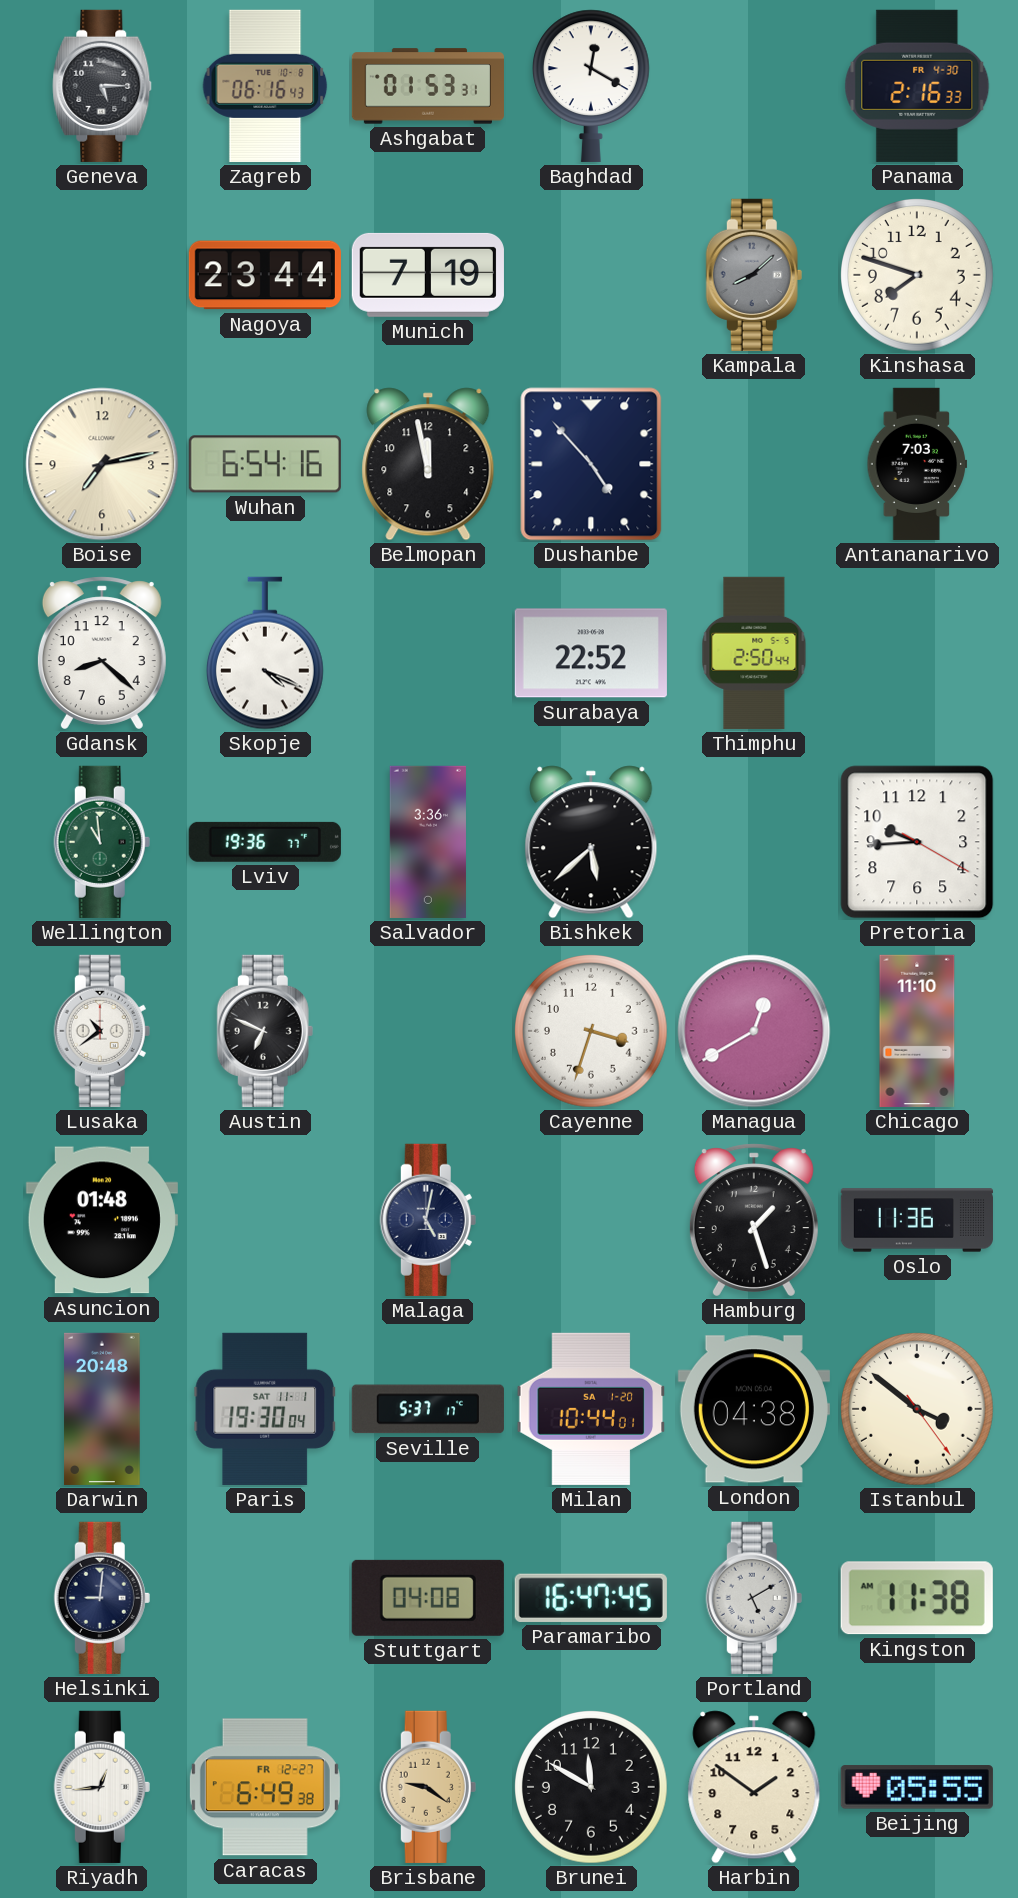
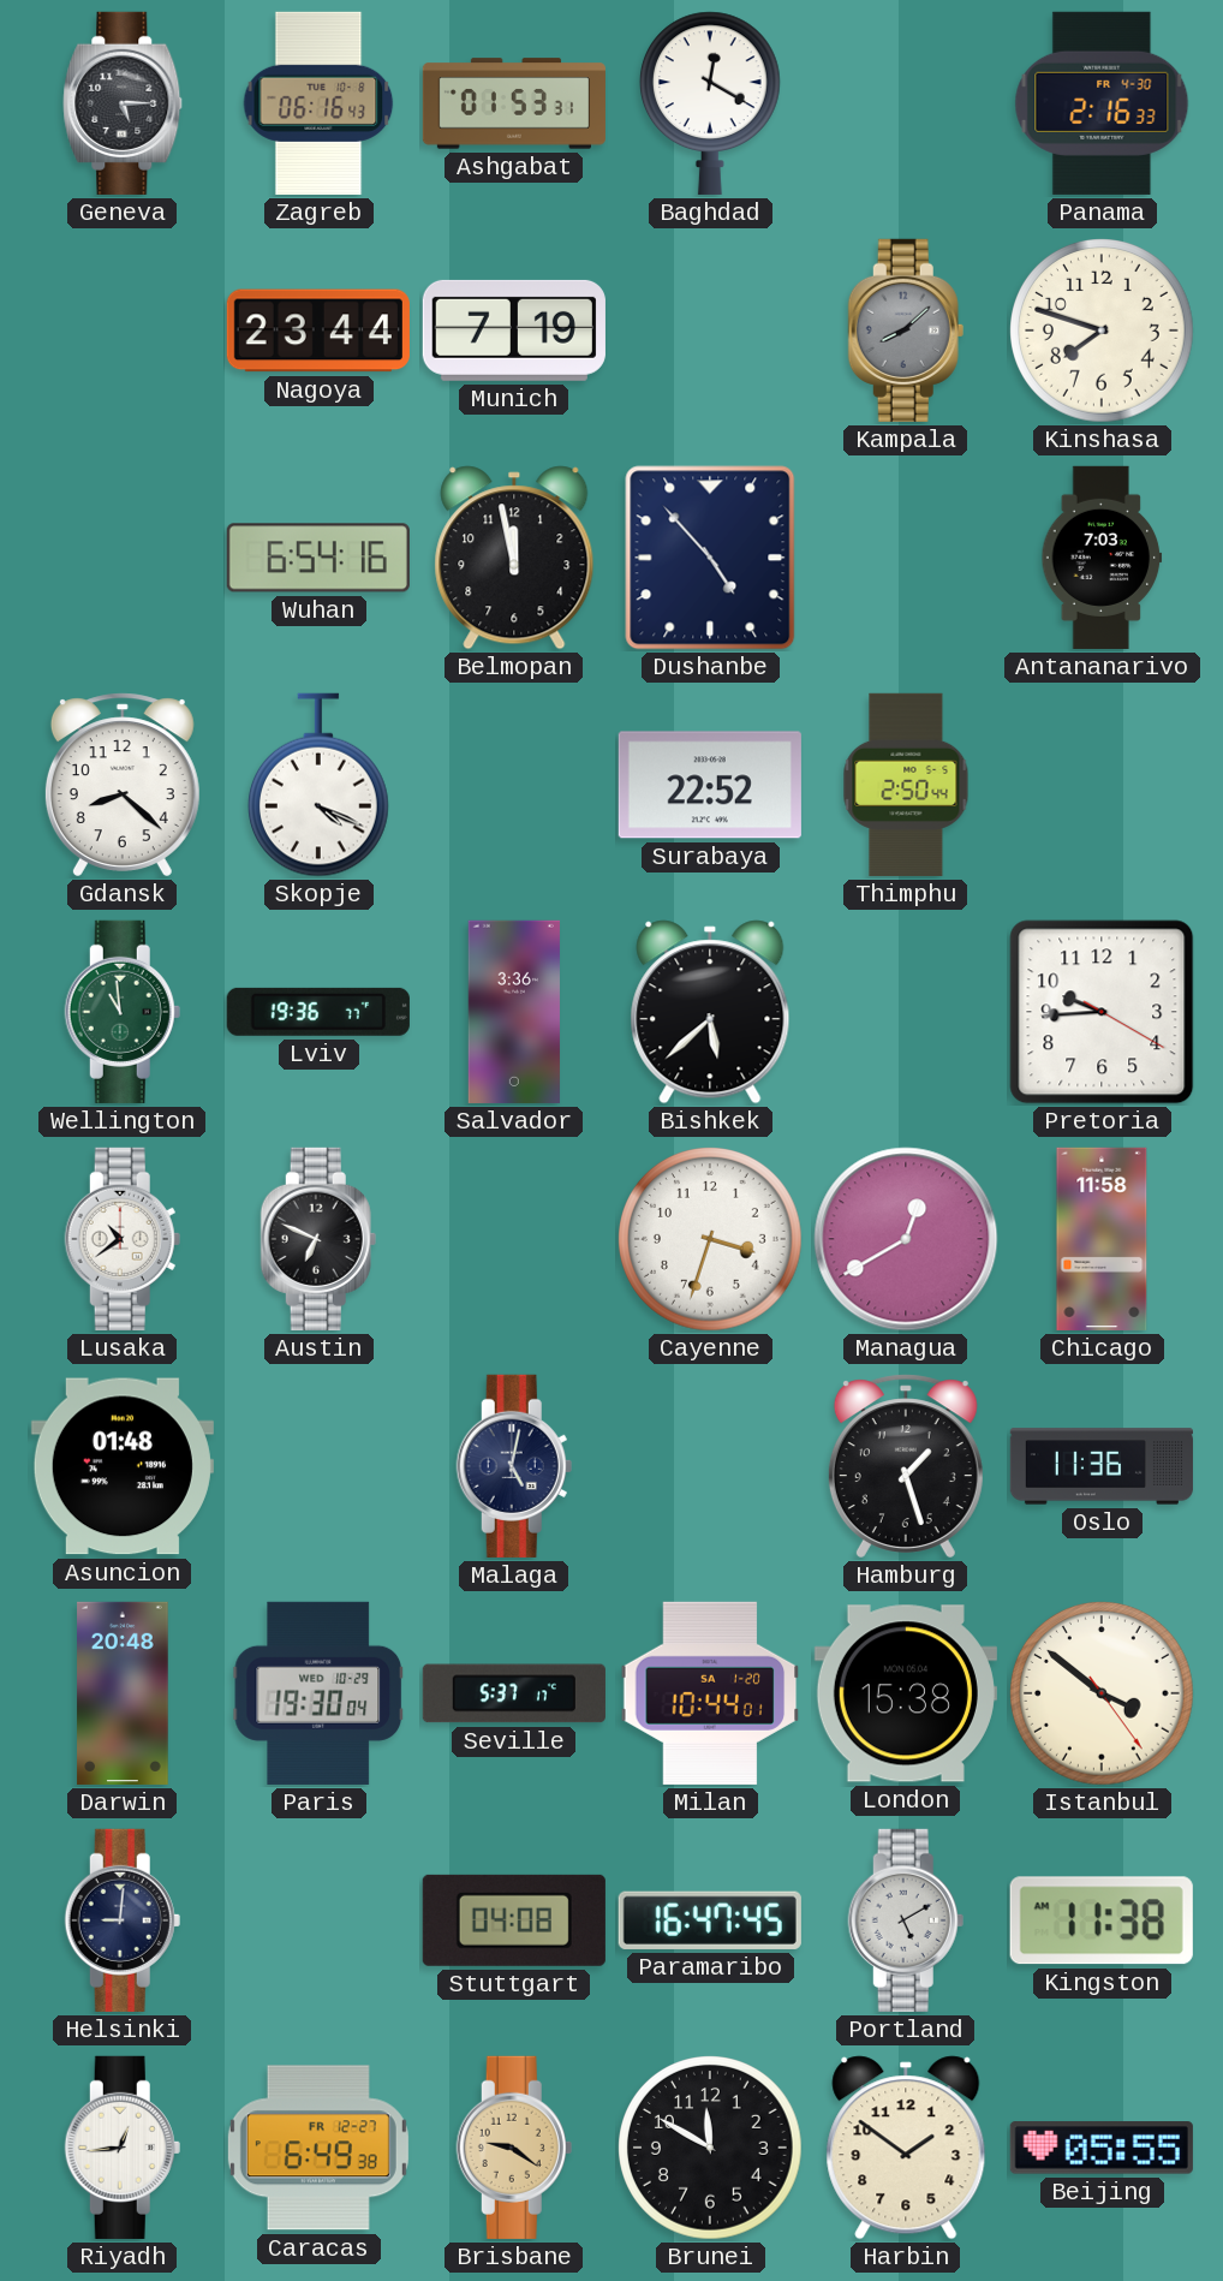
Boise: 7:13 -> none
Chicago: 11:10 -> 11:58
Paris date: SAT 11-1 -> WED 10-29
London: 04:38 -> 15:38
